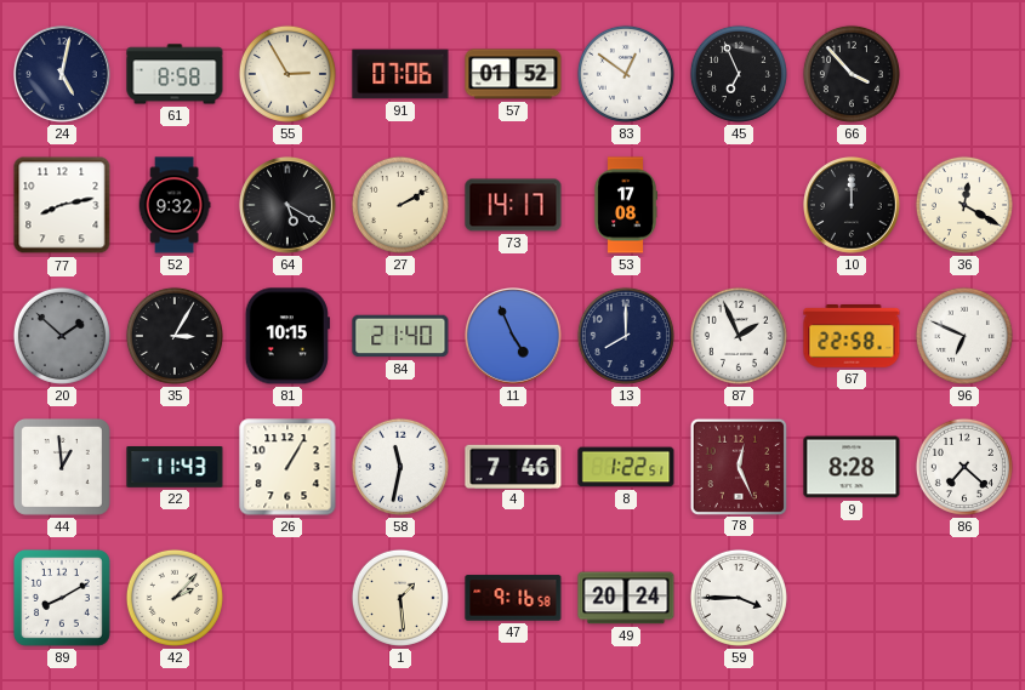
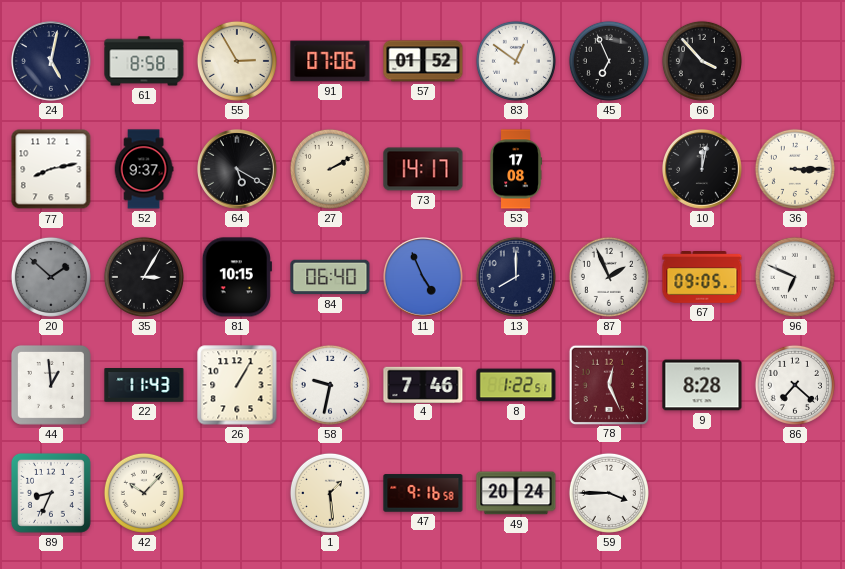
52: 9:32 -> 9:37
10: 12:00 -> 12:02
36: 12:20 -> 3:15
84: 21:40 -> 06:40
67: 22:58 -> 09:05
58: 11:32 -> 9:32
89: 8:10 -> 8:34
42: 2:07 -> 10:07
